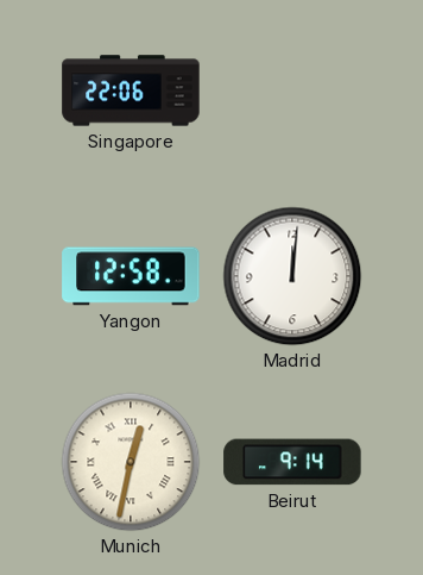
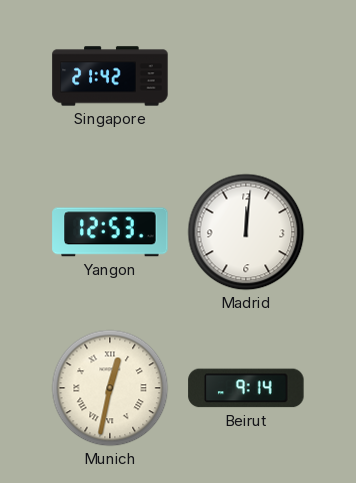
Singapore: 22:06 -> 21:42
Yangon: 12:58 -> 12:53
